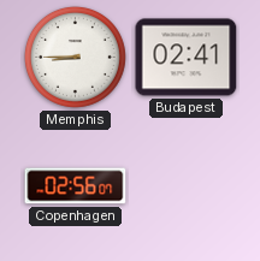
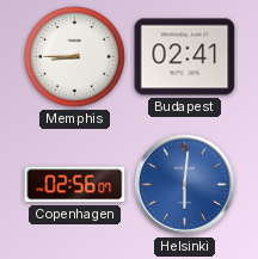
Helsinki: none -> 6:01
